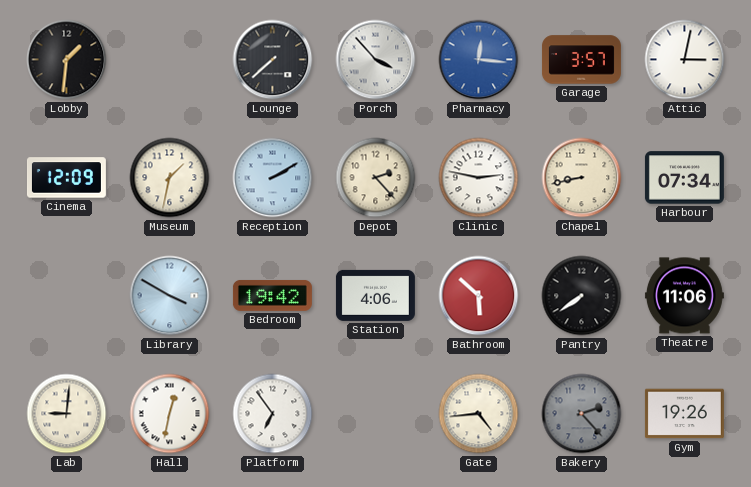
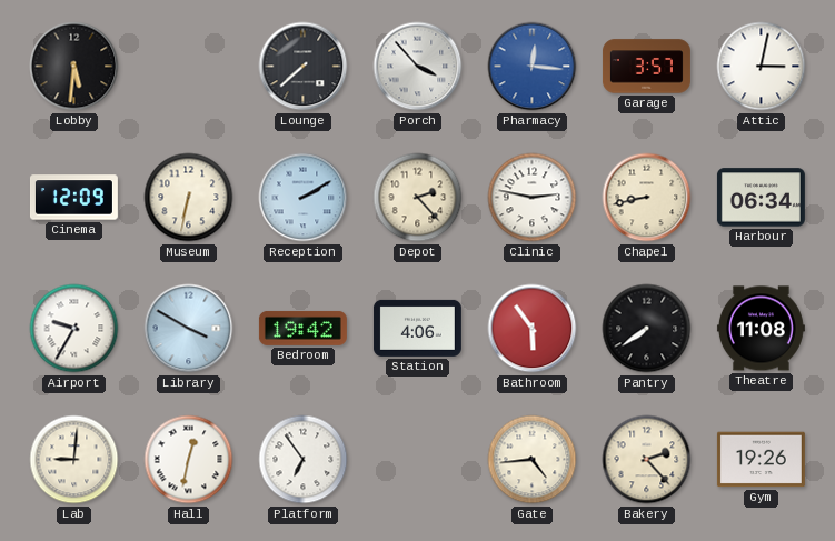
Lobby: 1:31 -> 5:31
Museum: 1:32 -> 6:32
Harbour: 07:34 -> 06:34
Airport: none -> 9:35
Bathroom: 5:52 -> 5:54
Theatre: 11:06 -> 11:08
Bakery dial: grey -> cream
